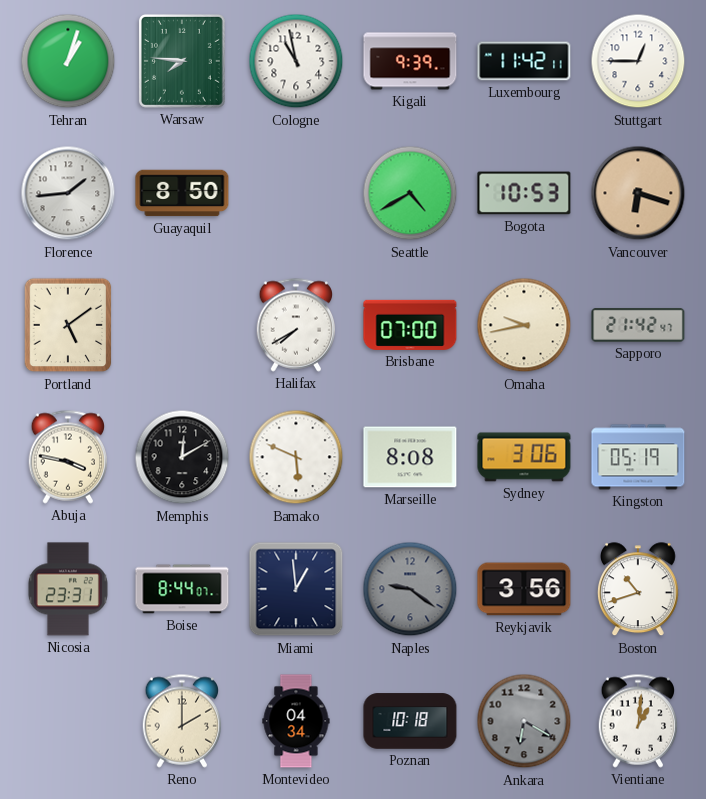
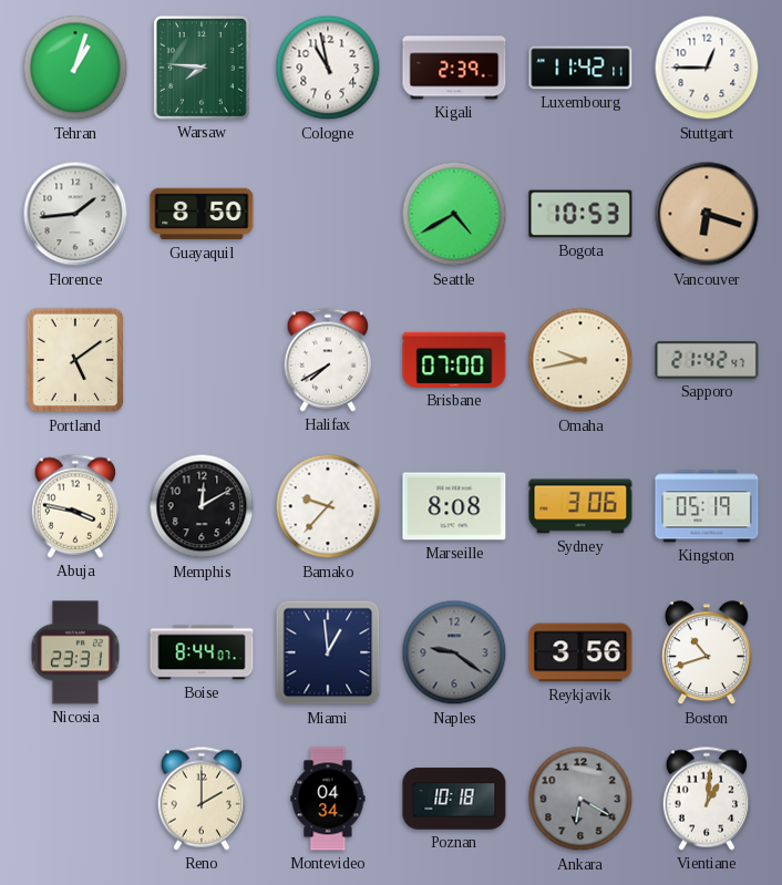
Kigali: 9:39 -> 2:39
Bamako: 5:49 -> 9:37
